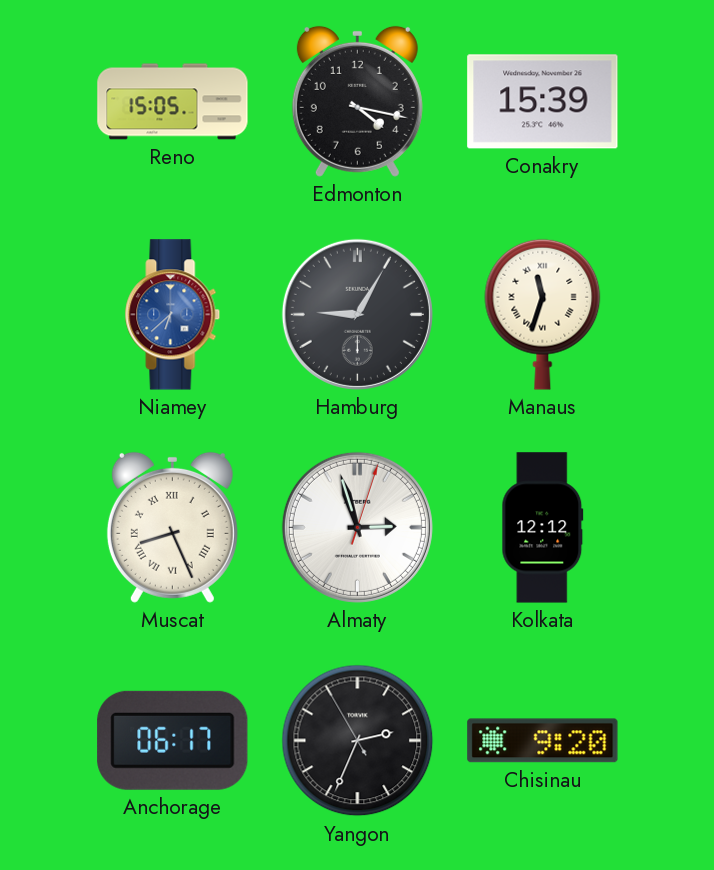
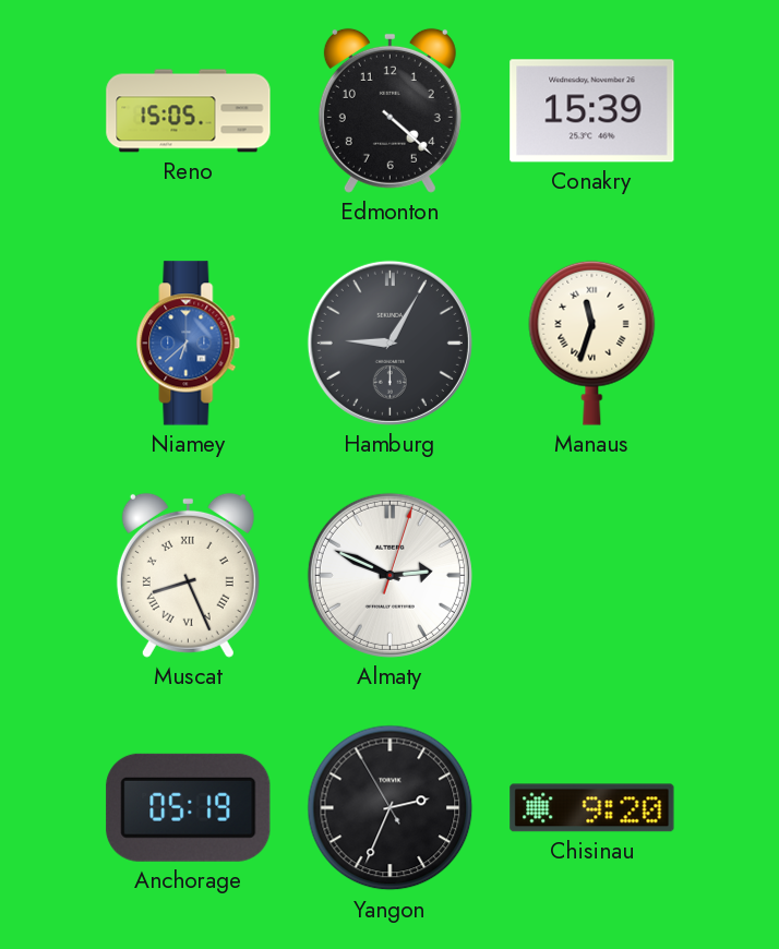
Edmonton: 4:17 -> 4:22
Almaty: 2:57 -> 2:49
Kolkata: 12:12 -> none
Anchorage: 06:17 -> 05:19
